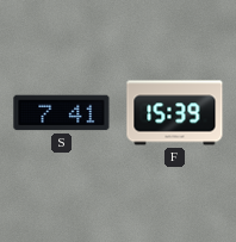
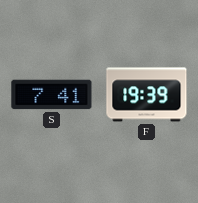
F: 15:39 -> 19:39
